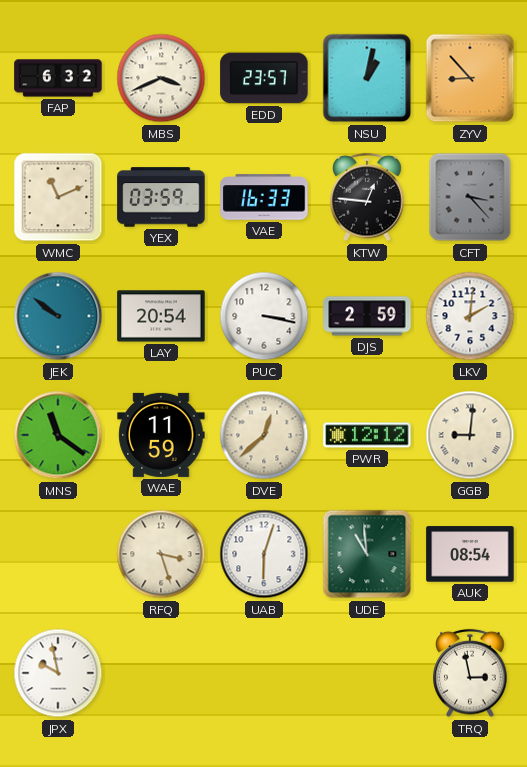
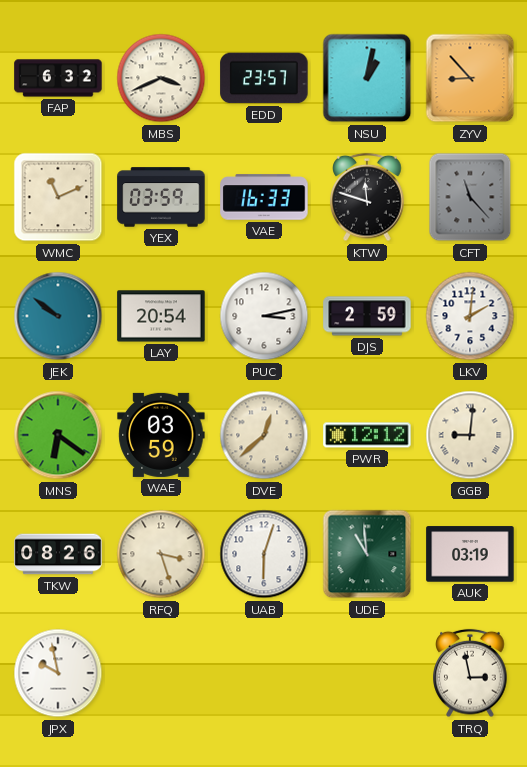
KTW: 12:46 -> 11:48
CFT: 3:23 -> 11:23
PUC: 3:17 -> 3:13
MNS: 11:21 -> 6:21
WAE: 11:59 -> 03:59
TKW: none -> 08:26
AUK: 08:54 -> 03:19
